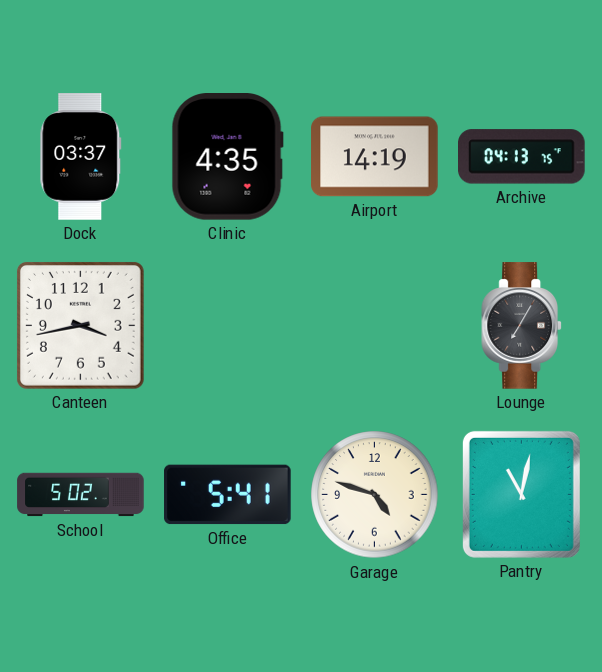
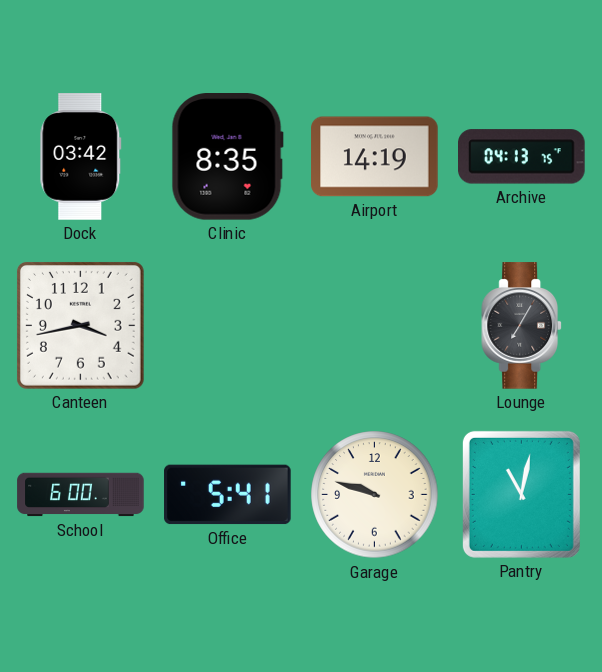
Dock: 03:37 -> 03:42
Clinic: 4:35 -> 8:35
School: 5:02 -> 6:00
Garage: 4:48 -> 9:48
